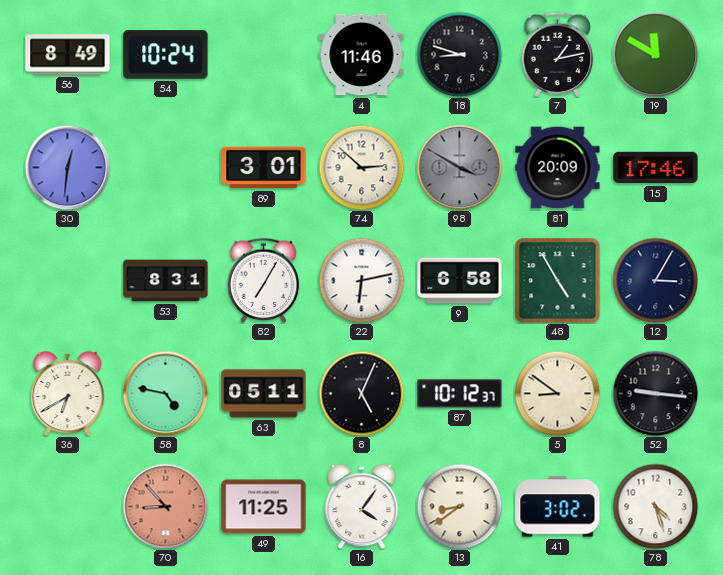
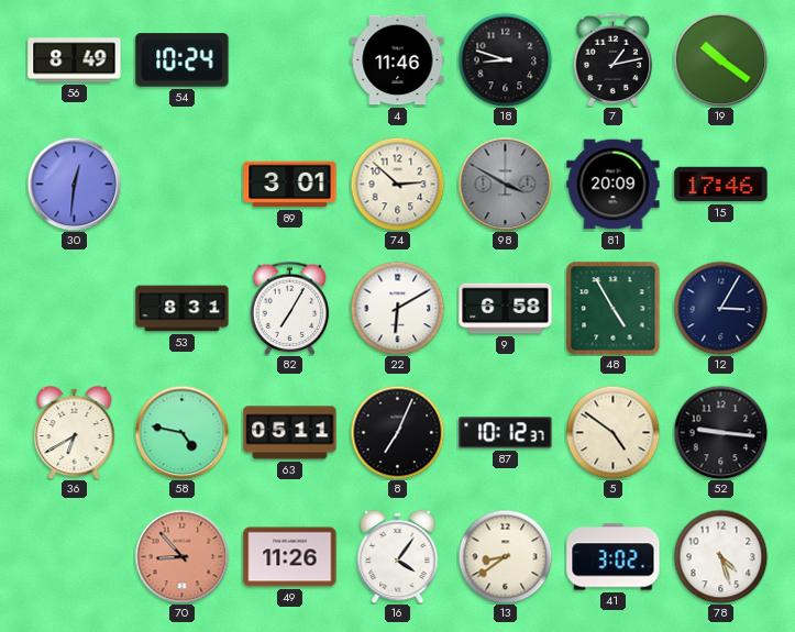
19: 11:50 -> 10:21
22: 6:13 -> 6:10
8: 5:04 -> 7:04
5: 8:51 -> 4:51
49: 11:25 -> 11:26
